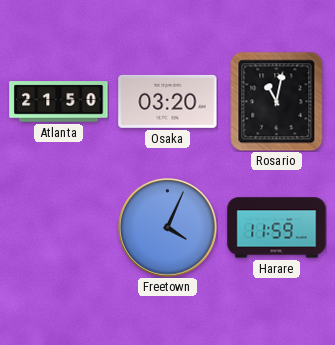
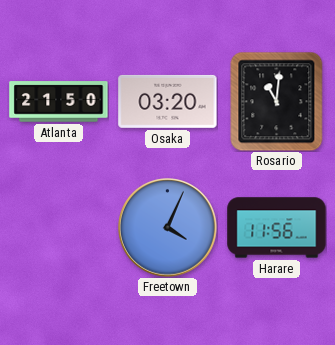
Rosario: 11:02 -> 11:01
Harare: 11:59 -> 11:56
